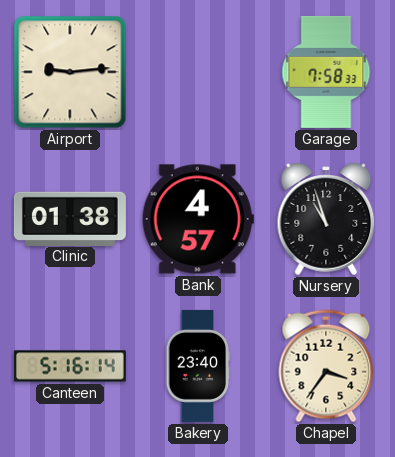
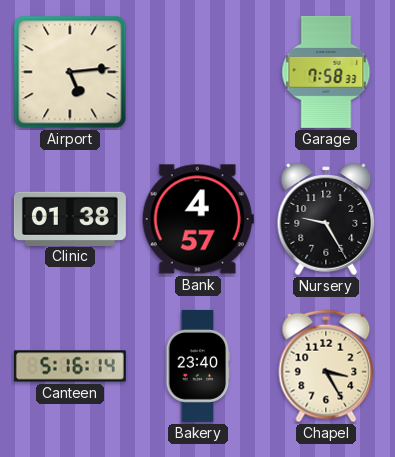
Airport: 9:14 -> 5:14
Nursery: 10:57 -> 9:25
Chapel: 3:36 -> 3:25
